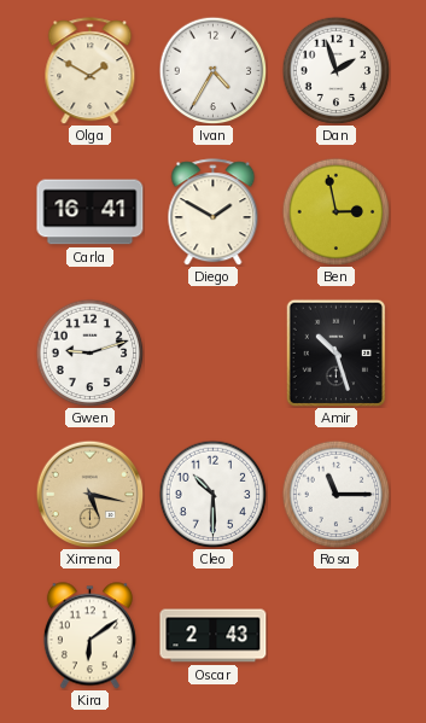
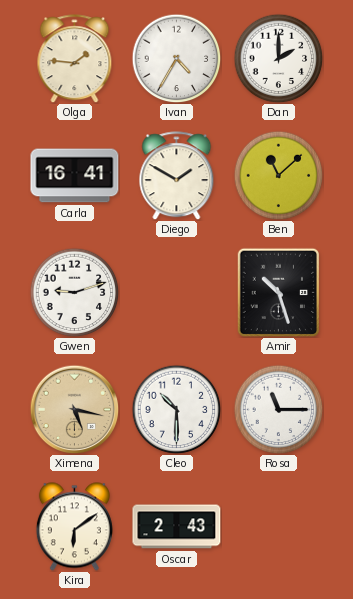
Olga: 1:50 -> 1:46
Dan: 1:57 -> 2:00
Ben: 2:58 -> 11:08
